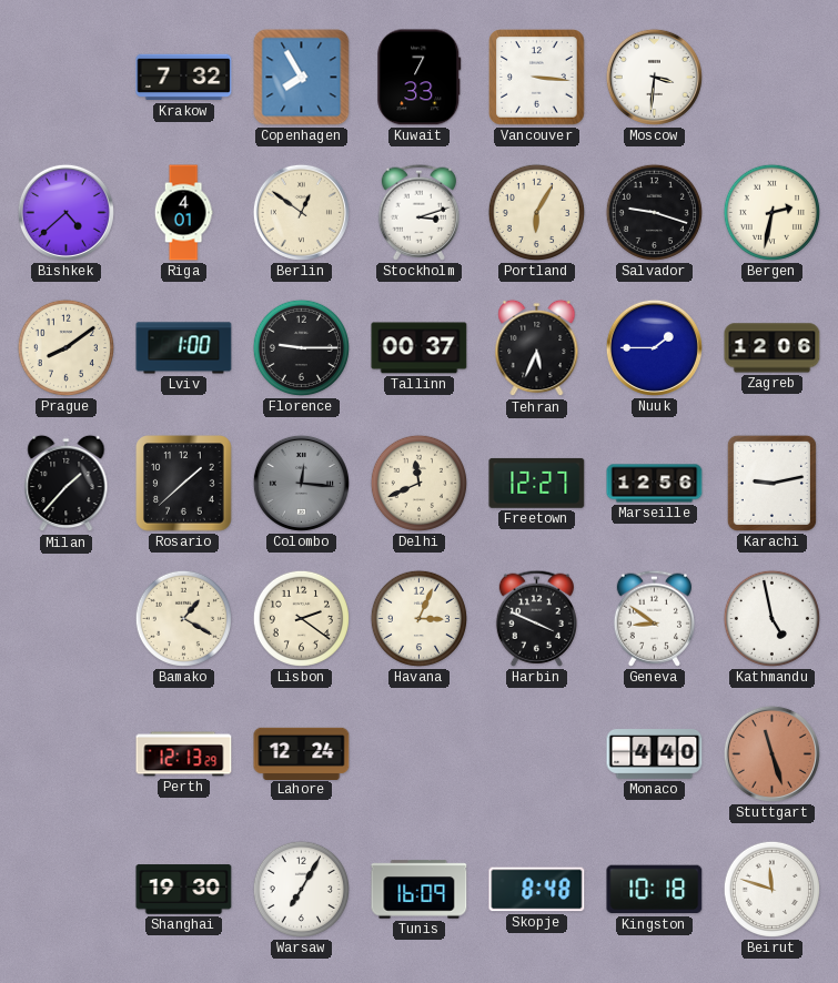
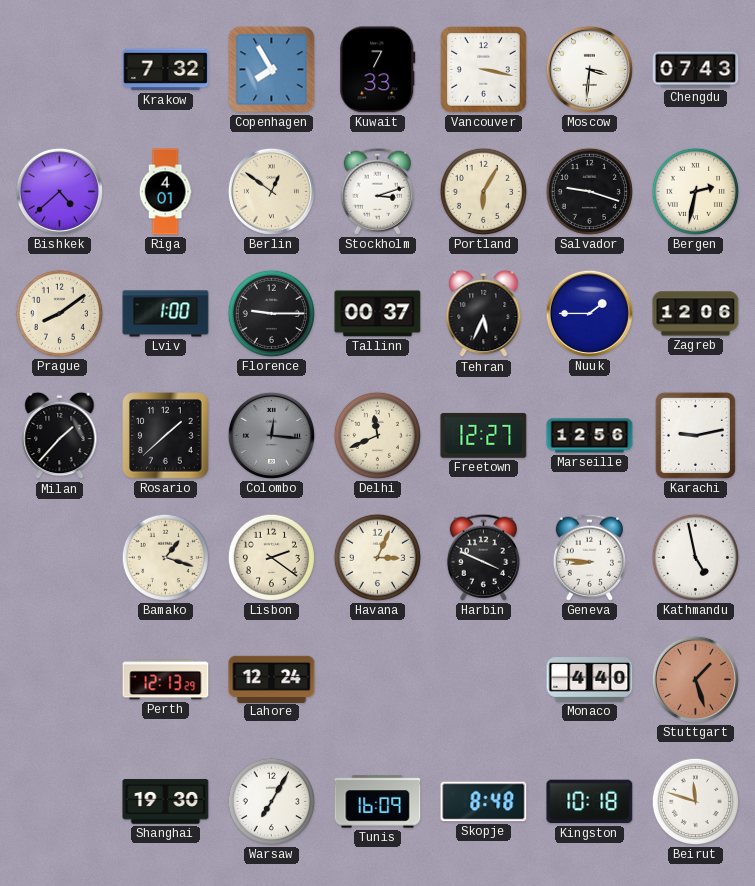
Vancouver: 3:16 -> 3:17
Chengdu: none -> 07:43
Bamako: 1:20 -> 1:18
Geneva: 8:51 -> 8:46
Stuttgart: 11:27 -> 1:27
